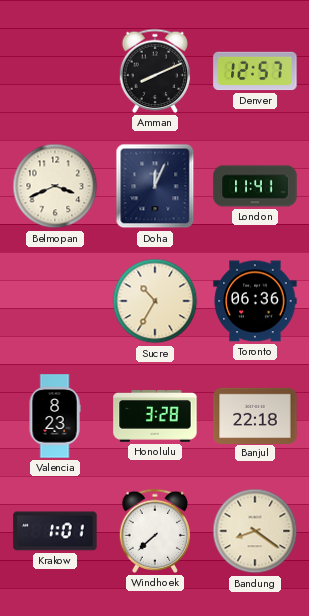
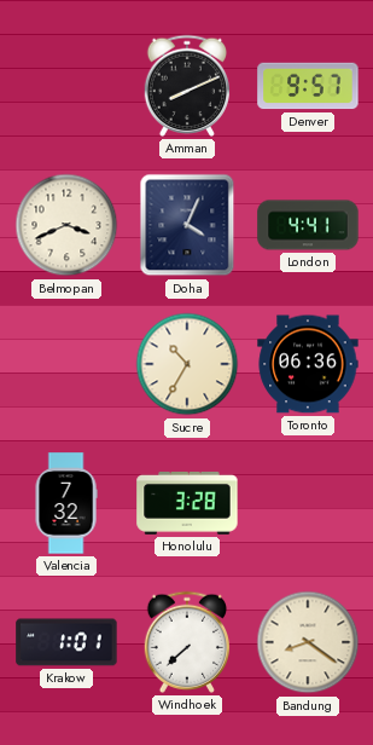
Denver: 12:57 -> 9:57
Doha: 12:04 -> 4:04
London: 11:41 -> 4:41
Valencia: 8:23 -> 7:32
Banjul: 22:18 -> none
